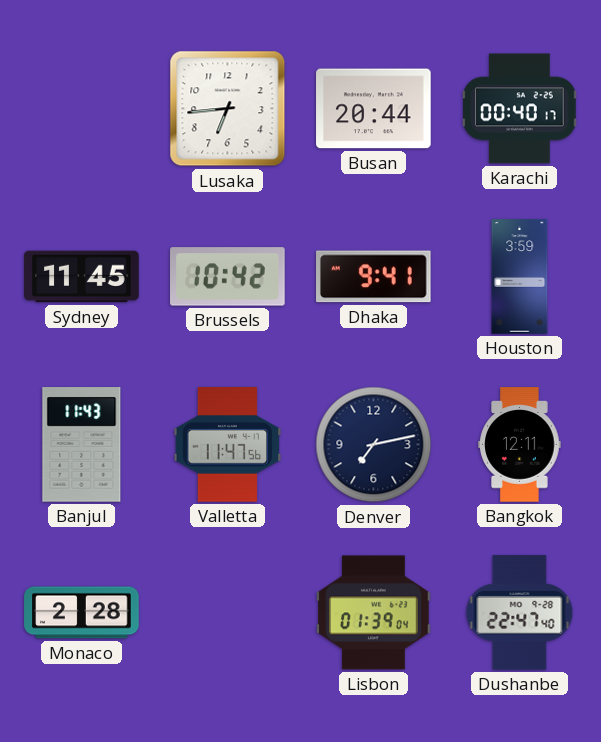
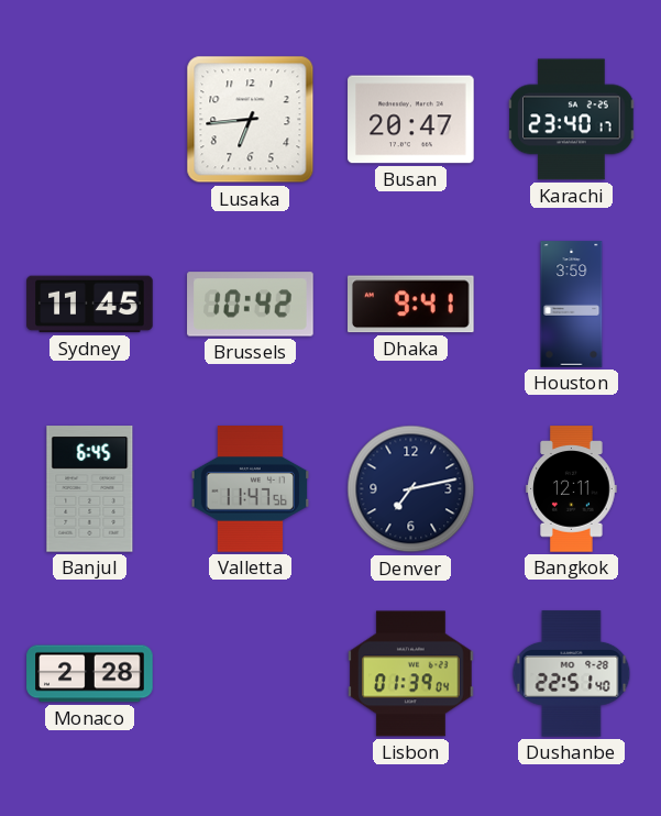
Busan: 20:44 -> 20:47
Karachi: 00:40 -> 23:40
Banjul: 11:43 -> 6:45
Dushanbe: 22:47 -> 22:51
